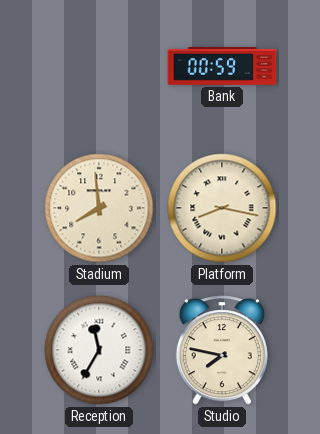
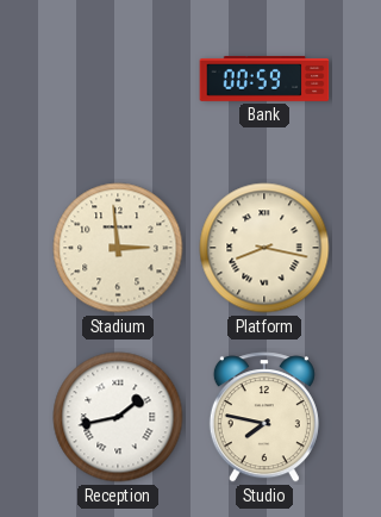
Stadium: 7:59 -> 2:59
Reception: 11:35 -> 1:43
